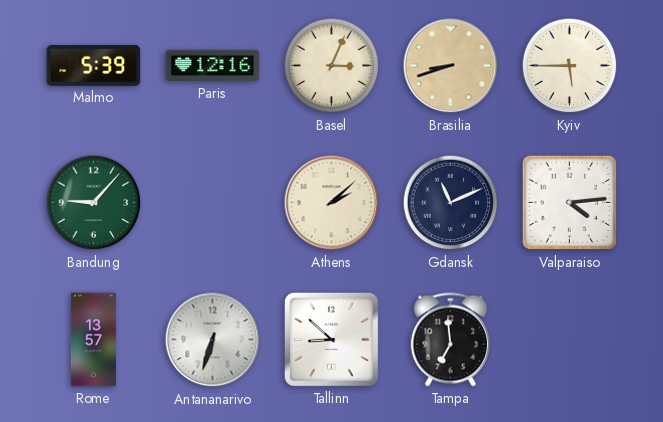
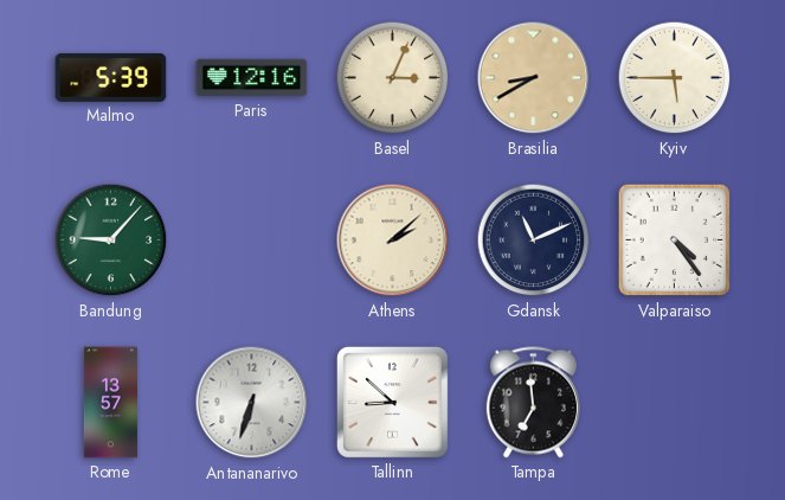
Brasilia: 8:42 -> 8:40
Valparaiso: 4:14 -> 4:24
